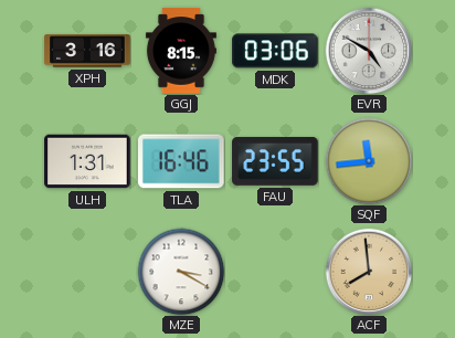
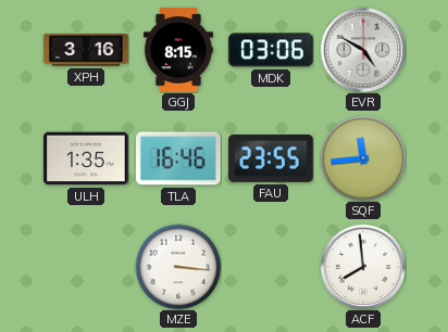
ULH: 1:31 -> 1:35
MZE: 3:20 -> 3:16
ACF dial: champagne -> white
